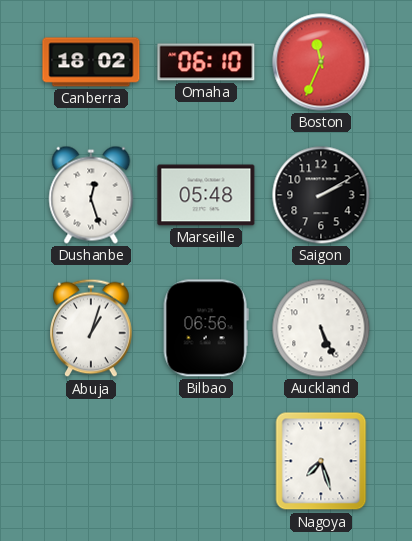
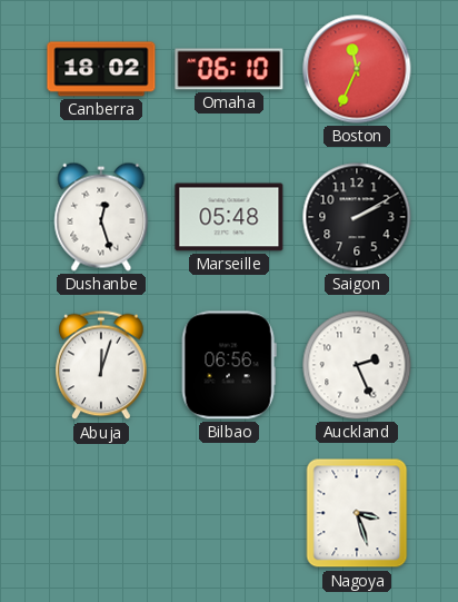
Abuja: 1:03 -> 12:03
Auckland: 5:26 -> 2:26
Nagoya: 7:27 -> 3:27
